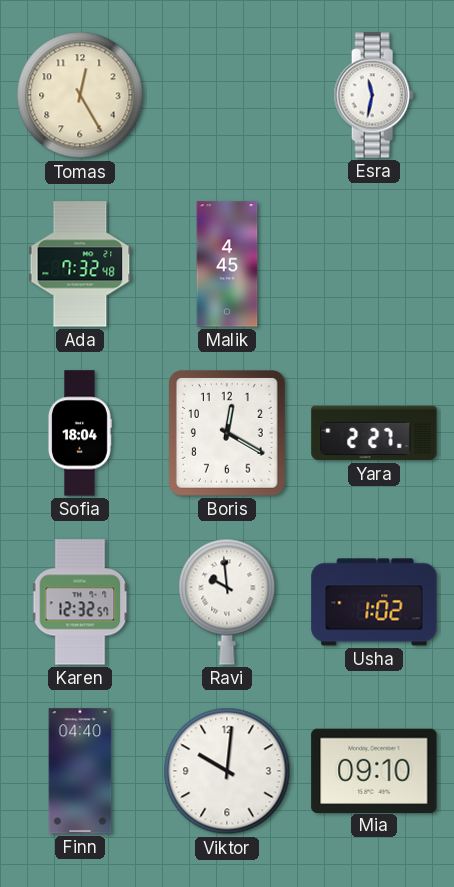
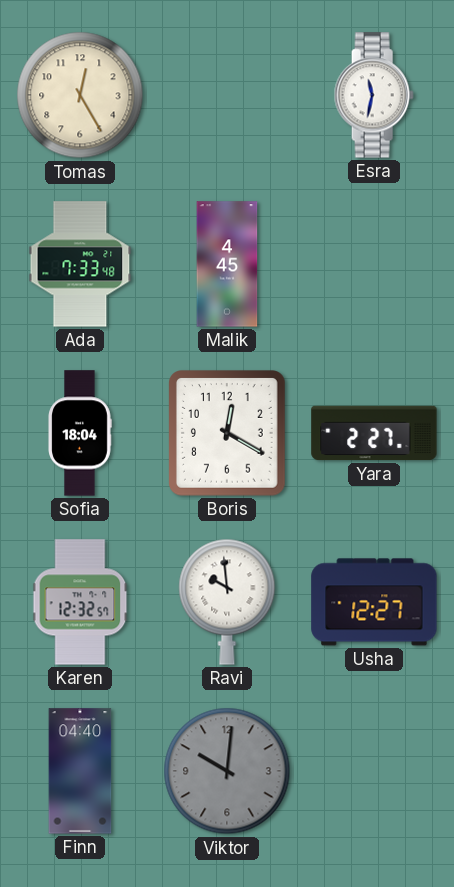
Ada: 7:32 -> 7:33
Usha: 1:02 -> 12:27
Viktor dial: white -> grey
Mia: 09:10 -> none
